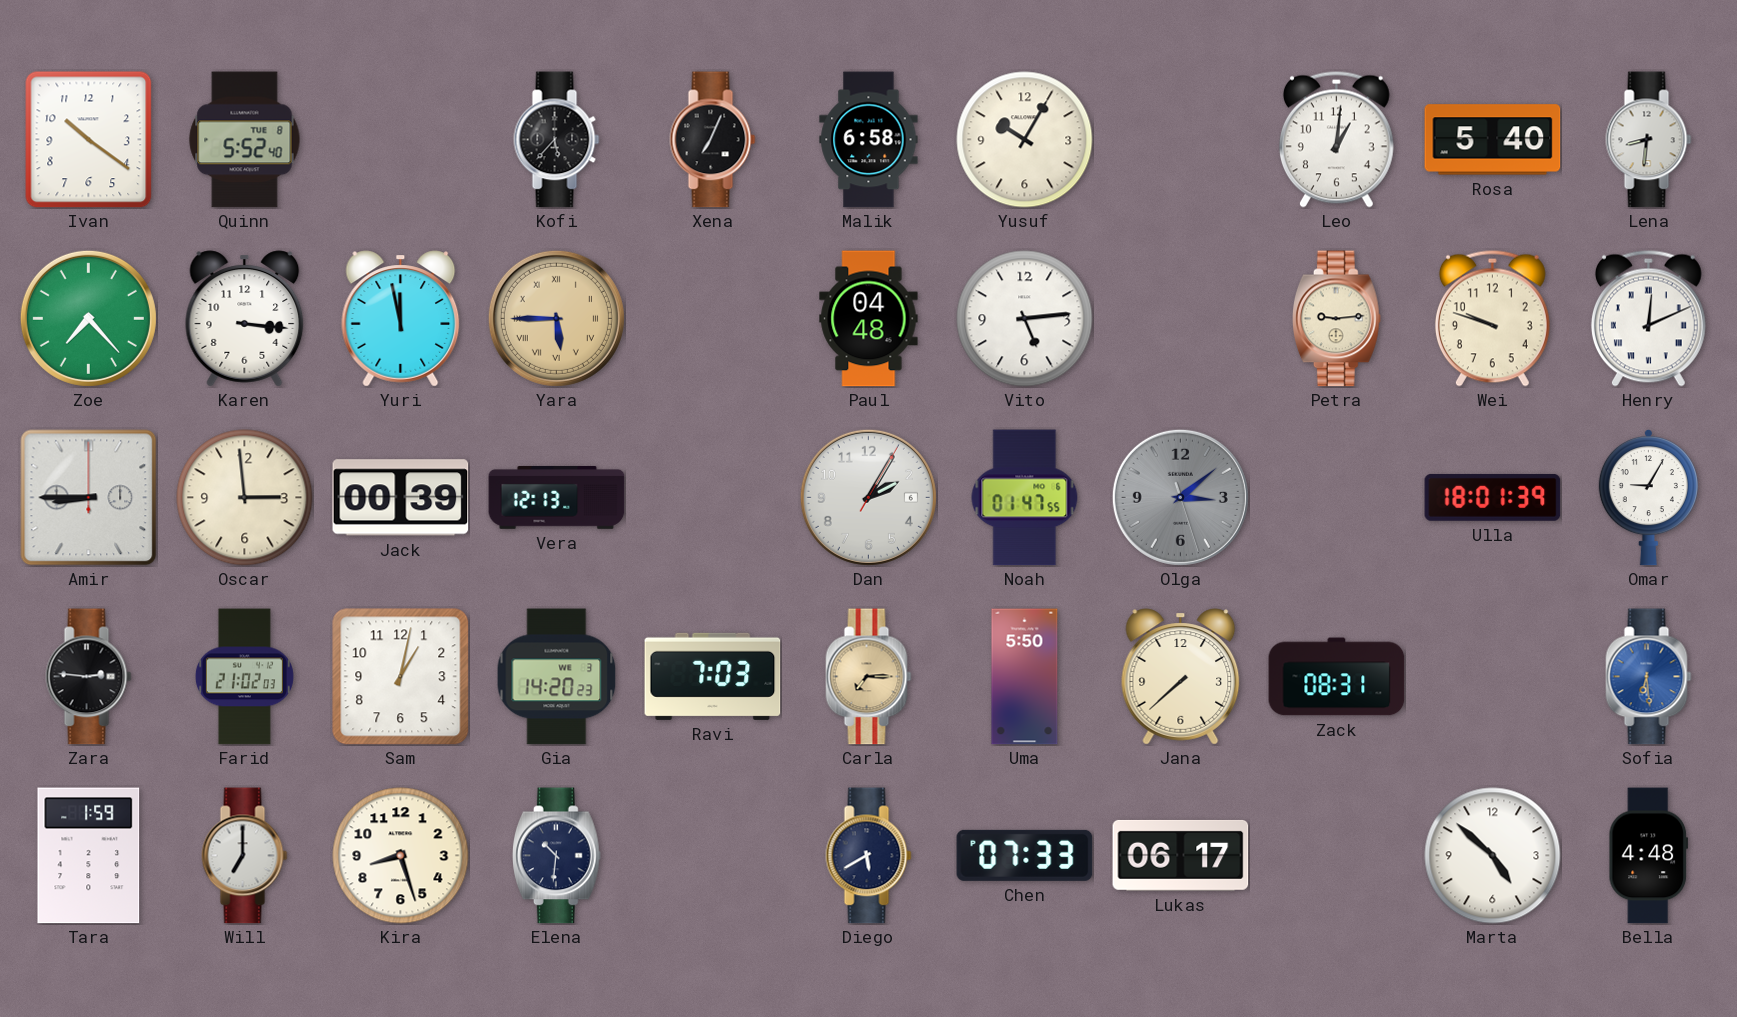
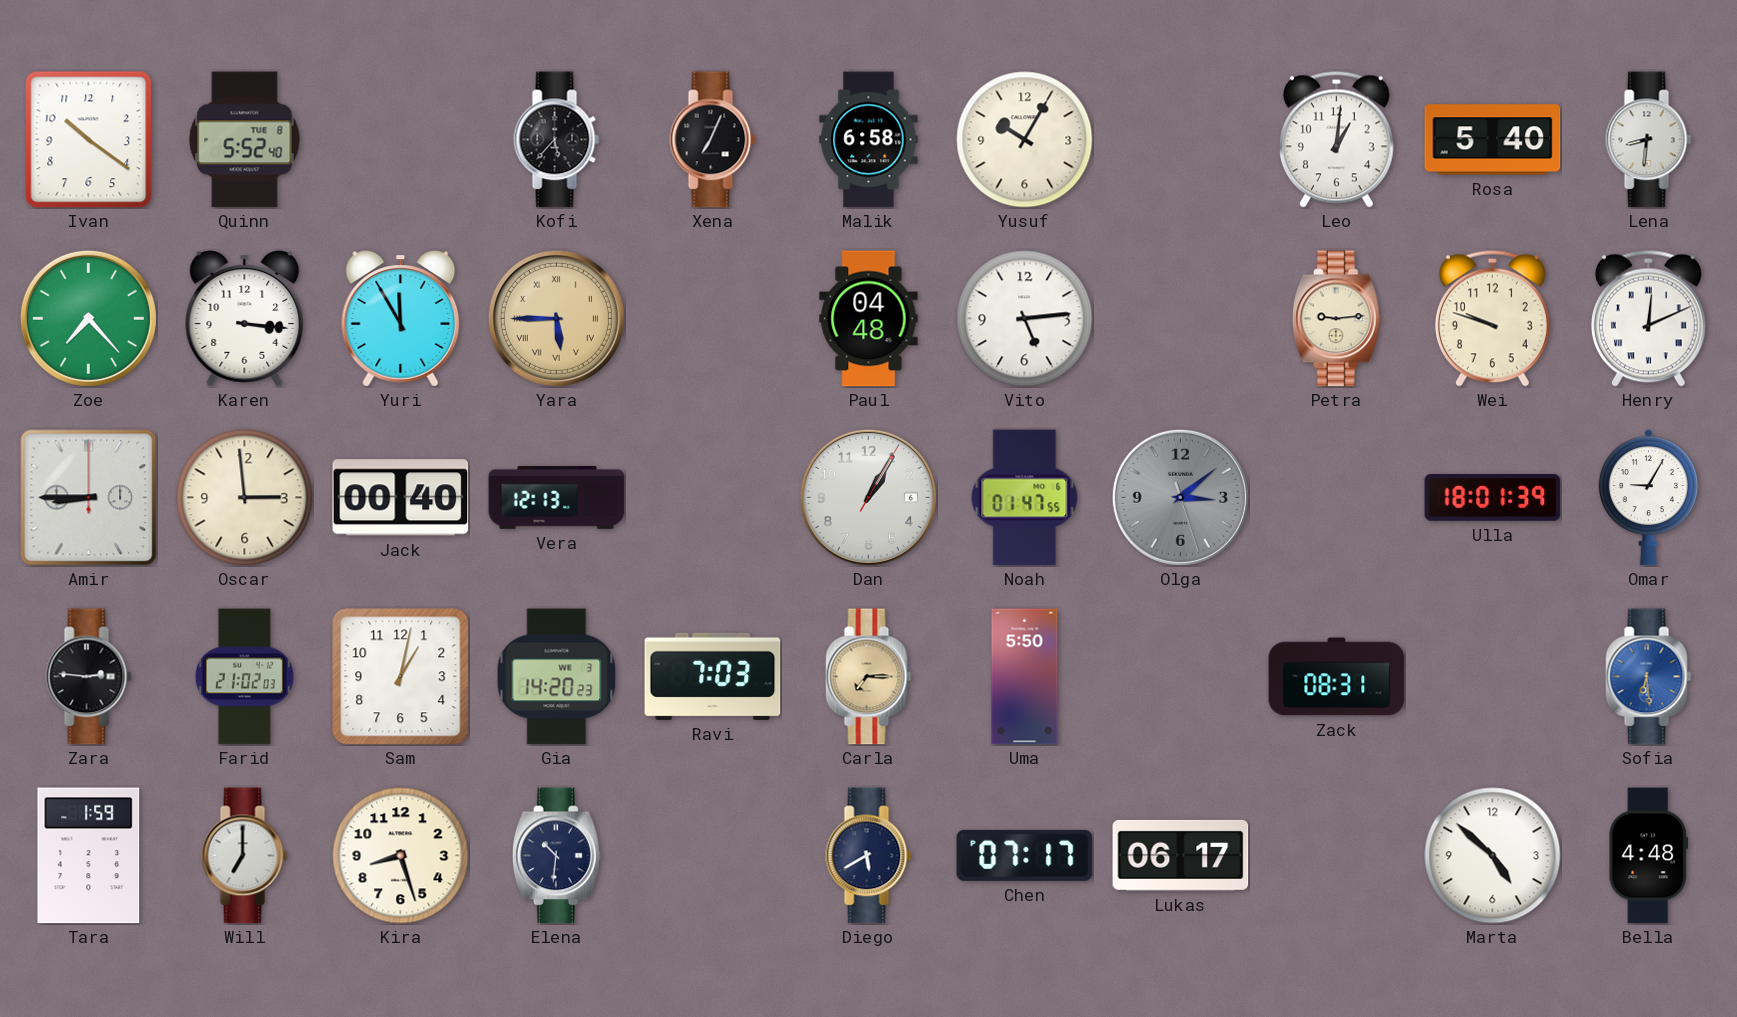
Yuri: 11:58 -> 11:55
Jack: 00:39 -> 00:40
Dan: 2:05 -> 1:05
Jana: 7:38 -> none
Chen: 07:33 -> 07:17
